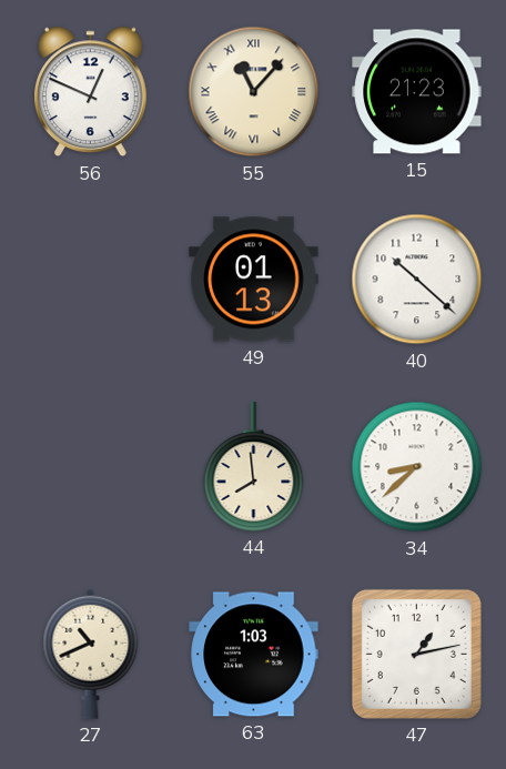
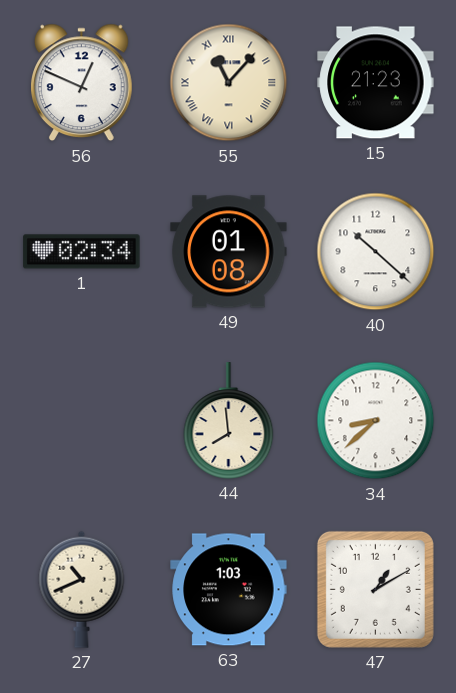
1: none -> 02:34
49: 01:13 -> 01:08
47: 1:13 -> 1:10
